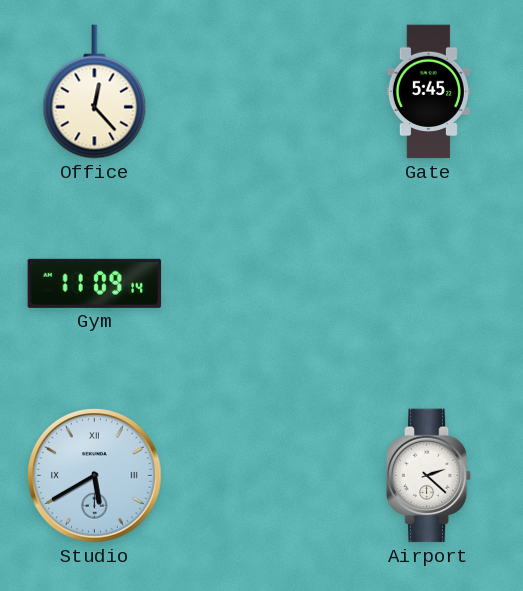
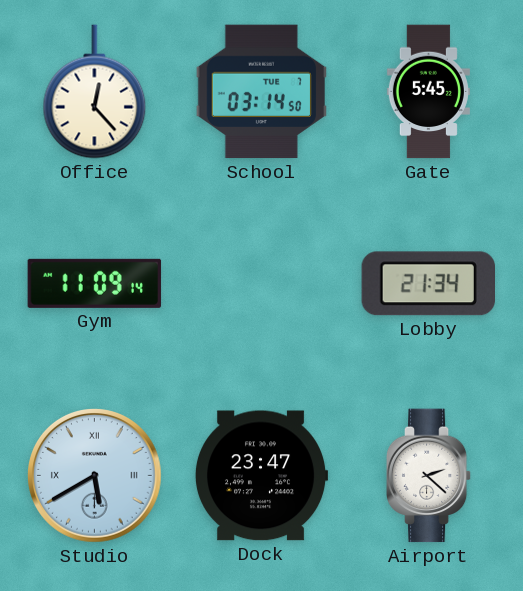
School: none -> 03:14
Lobby: none -> 21:34
Dock: none -> 23:47
